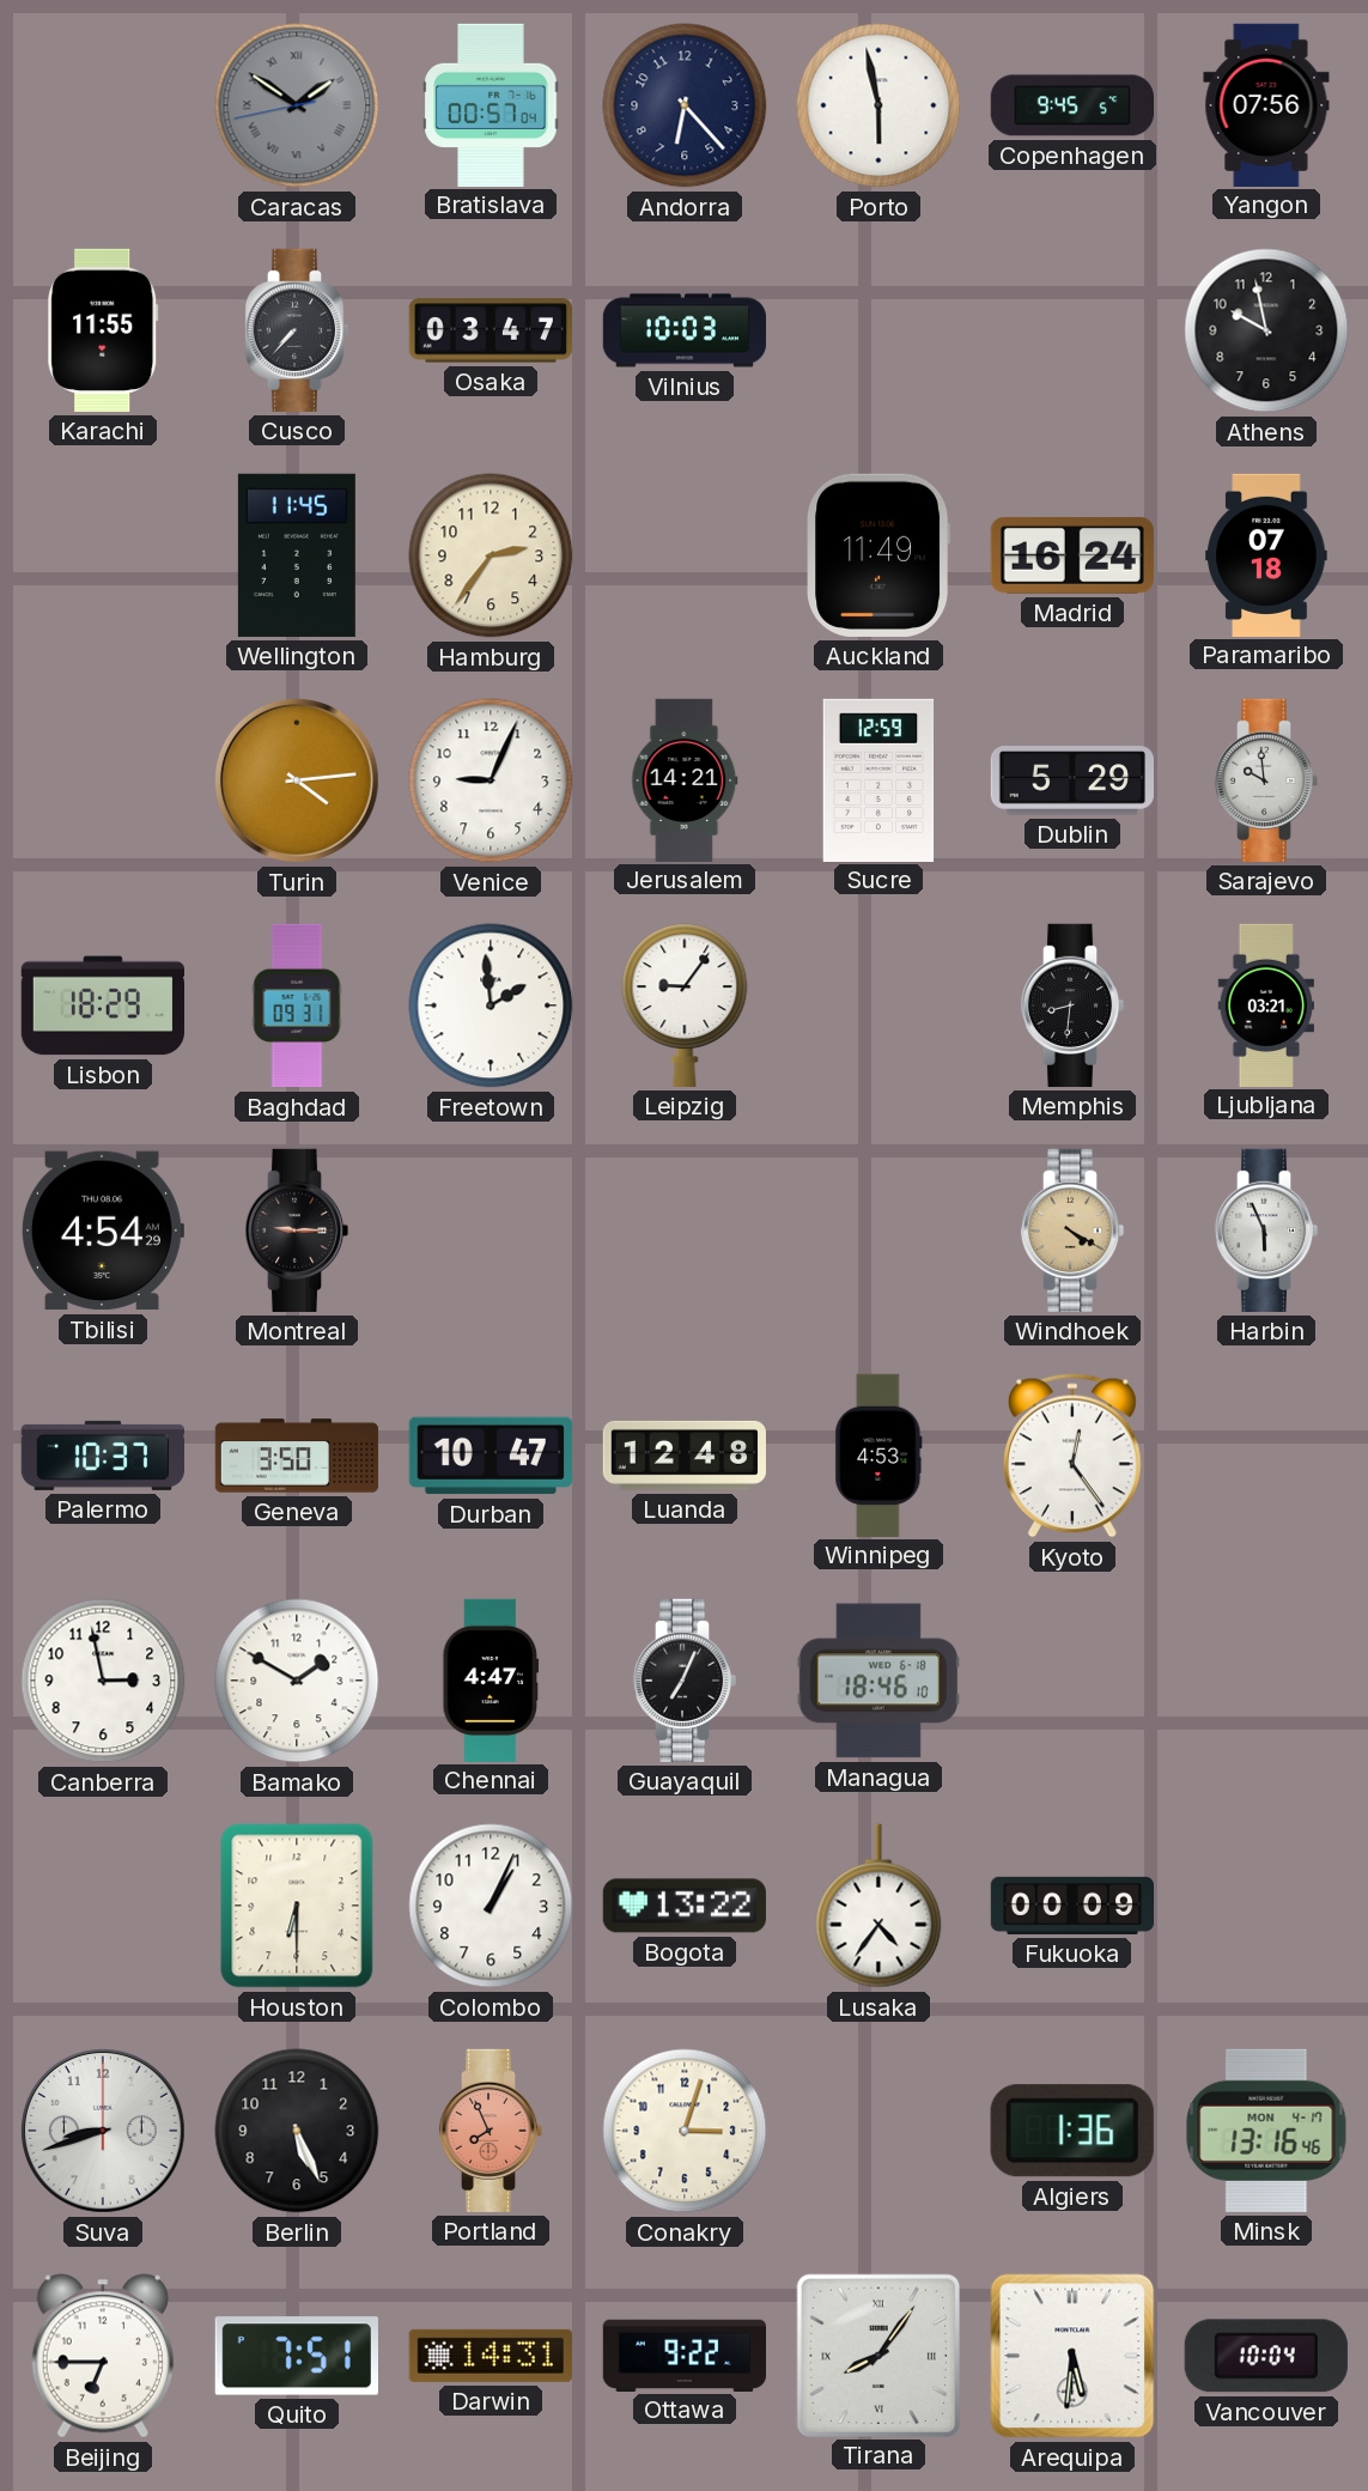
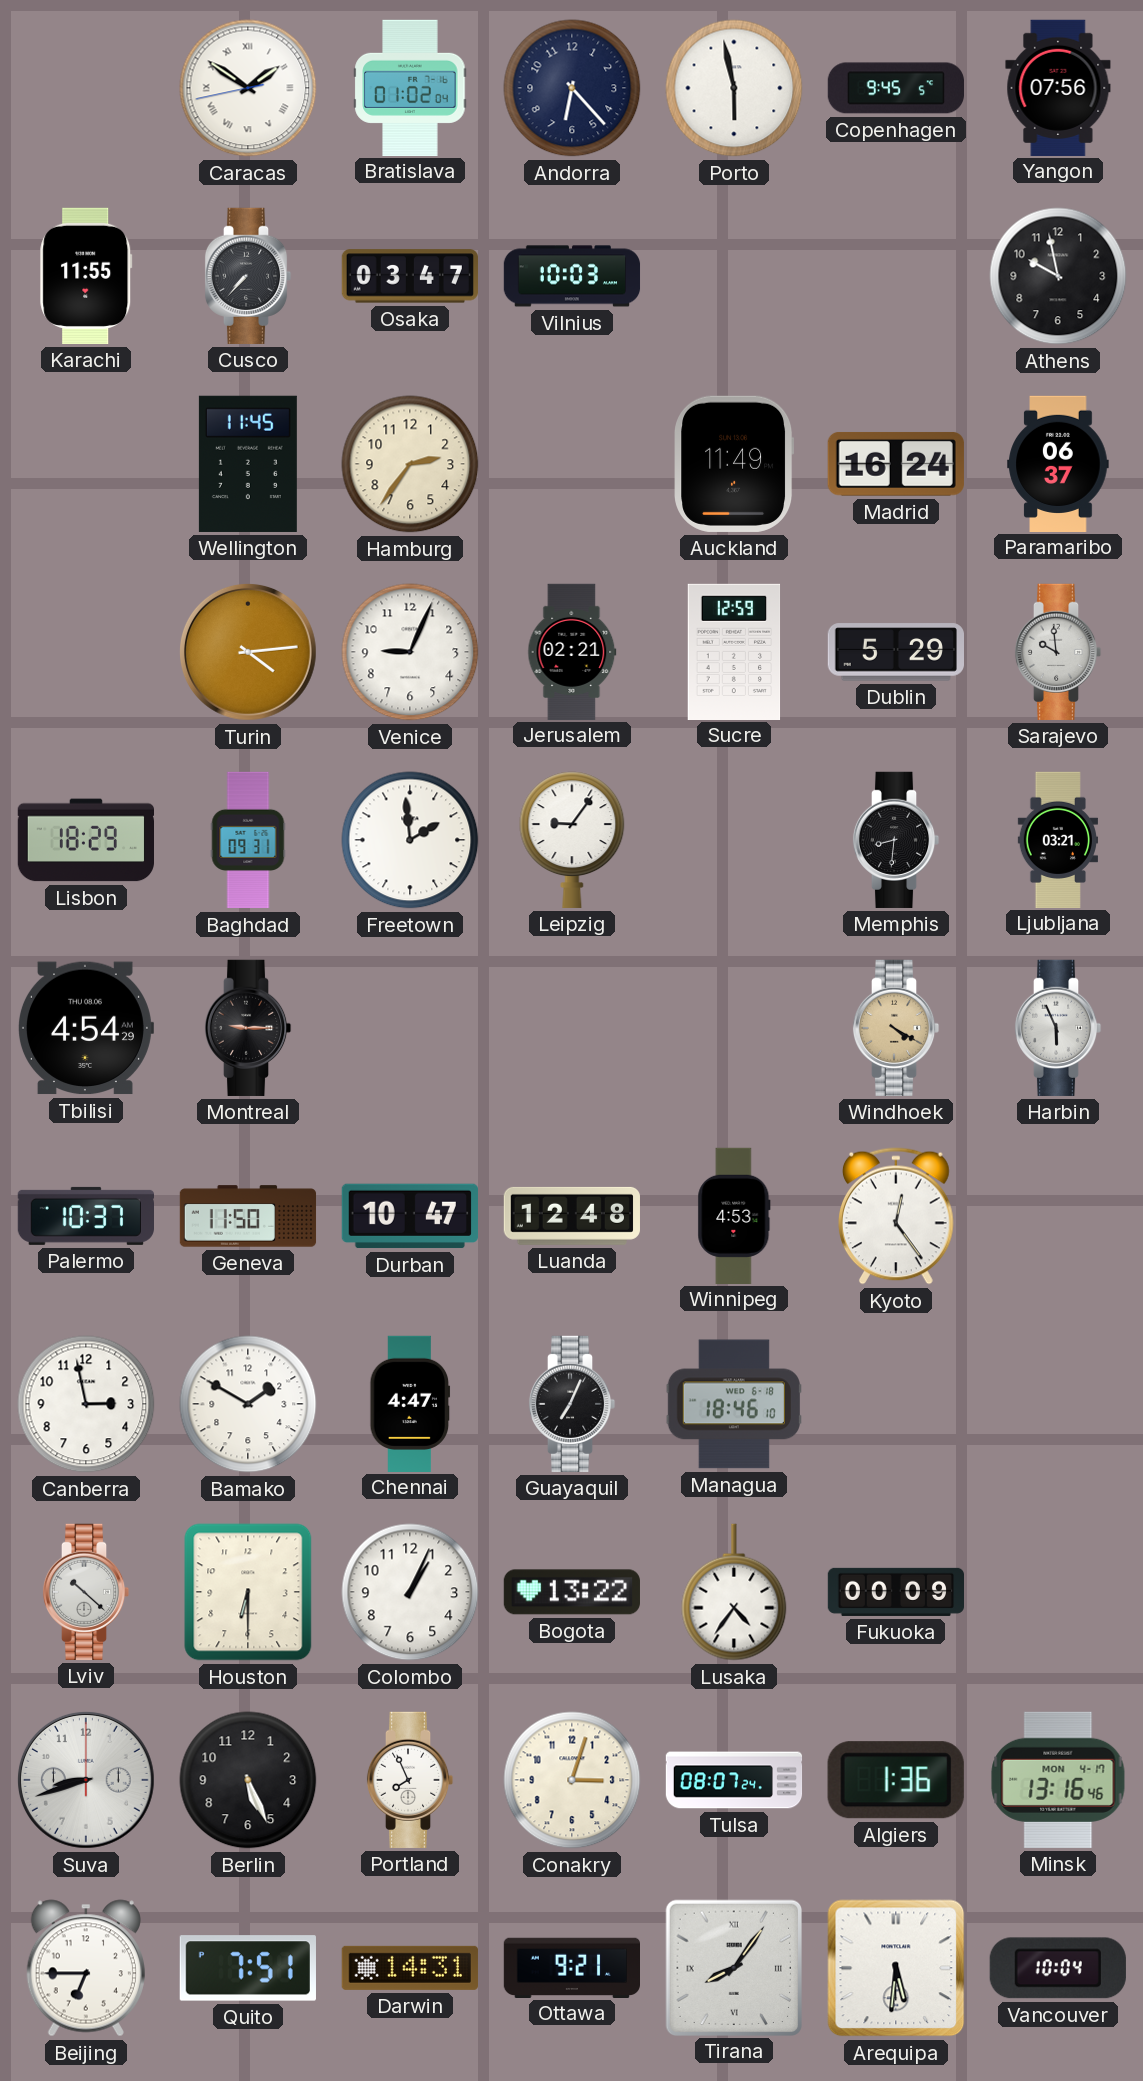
Caracas dial: grey -> white
Bratislava: 00:57 -> 01:02
Paramaribo: 07:18 -> 06:37
Jerusalem: 14:21 -> 02:21
Geneva: 3:50 -> 11:50
Lviv: none -> 10:22
Portland dial: salmon -> white
Tulsa: none -> 08:07
Ottawa: 9:22 -> 9:21
